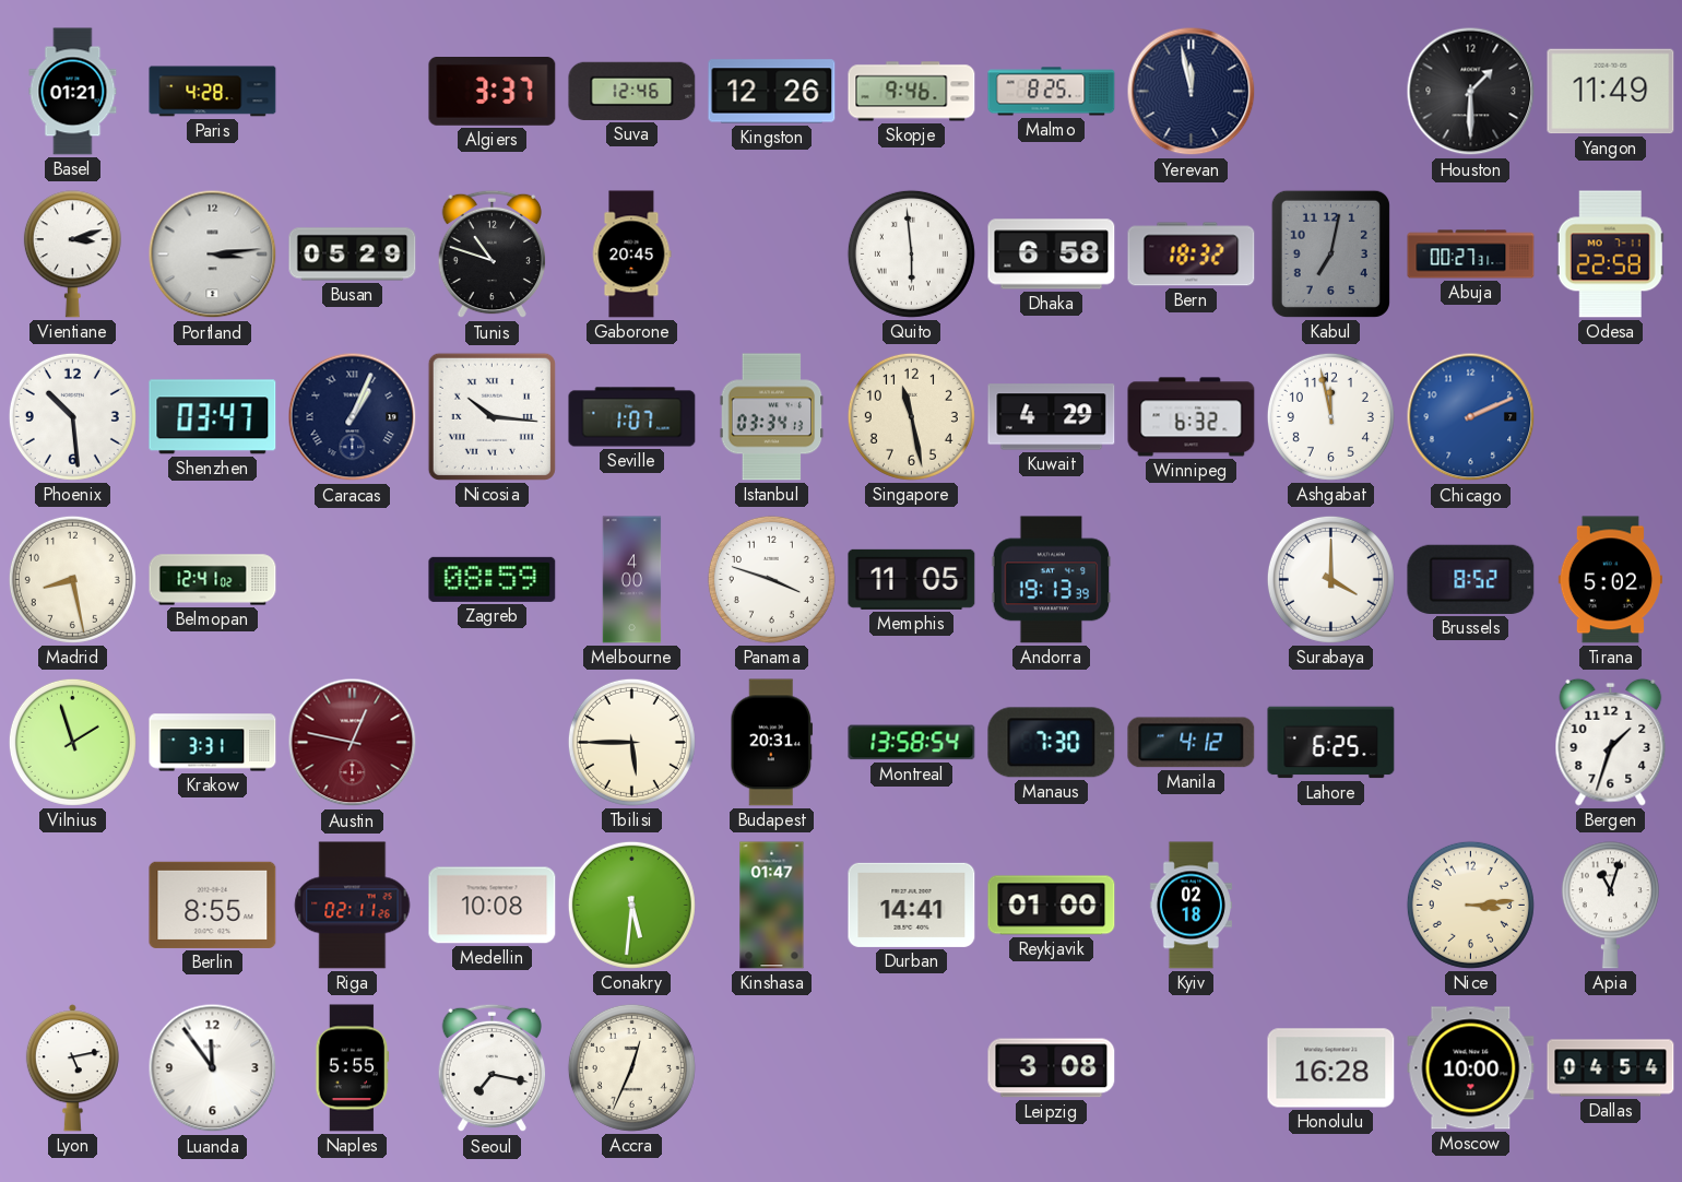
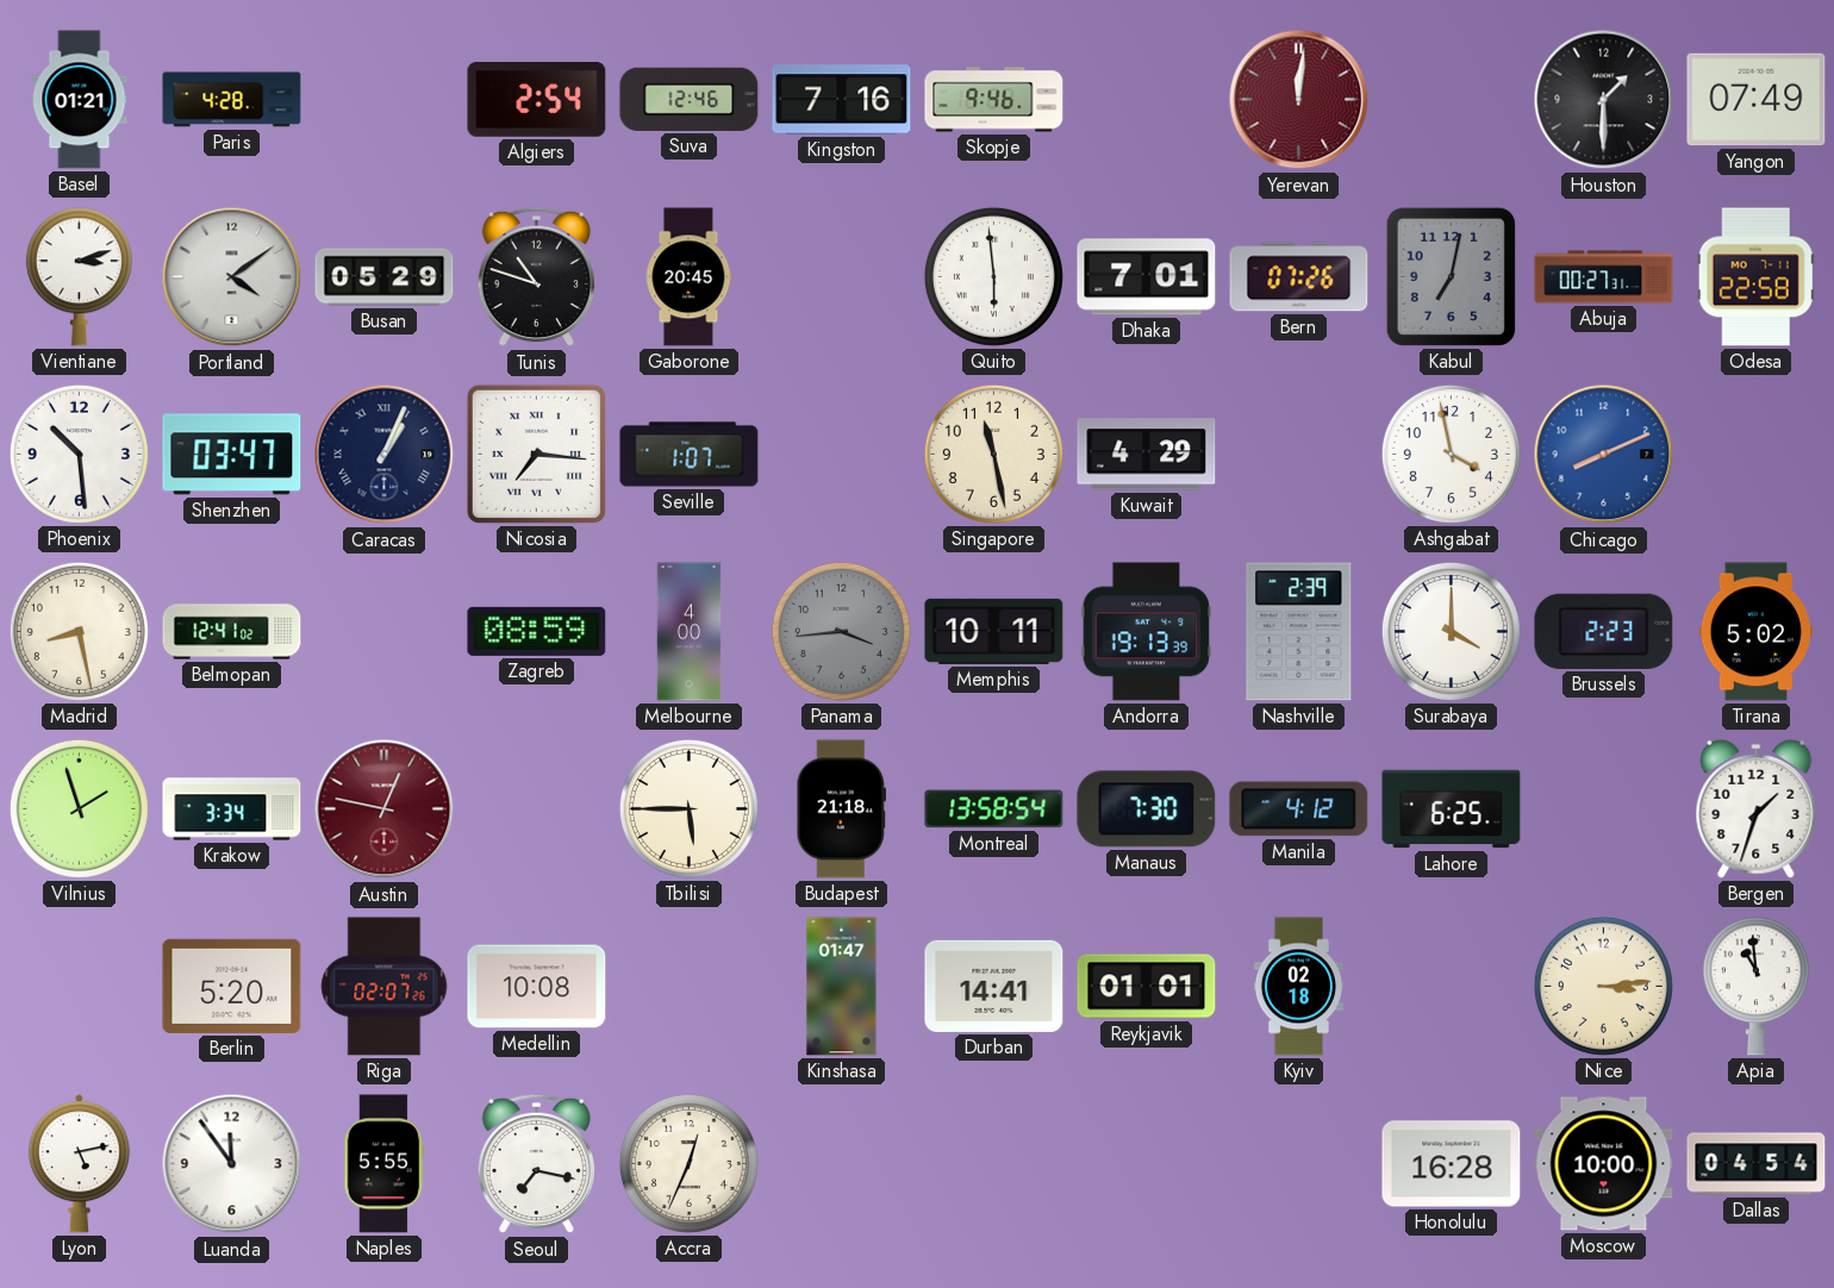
Algiers: 3:37 -> 2:54
Kingston: 12:26 -> 7:16
Malmo: 8:25 -> none
Yerevan: 11:58 -> 12:01
Yerevan dial: navy -> burgundy
Yangon: 11:49 -> 07:49
Portland: 3:14 -> 4:09
Dhaka: 6:58 -> 7:01
Bern: 18:32 -> 07:26
Nicosia: 10:16 -> 7:16
Istanbul: 03:34 -> none
Winnipeg: 6:32 -> none
Ashgabat: 11:58 -> 3:58
Chicago: 2:11 -> 8:11
Panama: 3:48 -> 3:44
Panama dial: white -> grey
Memphis: 11:05 -> 10:11
Nashville: none -> 2:39
Brussels: 8:52 -> 2:23
Krakow: 3:31 -> 3:34
Budapest: 20:31 -> 21:18
Berlin: 8:55 -> 5:20
Riga: 02:11 -> 02:07
Conakry: 5:31 -> none
Reykjavik: 01:00 -> 01:01
Apia: 11:03 -> 10:59
Leipzig: 3:08 -> none
